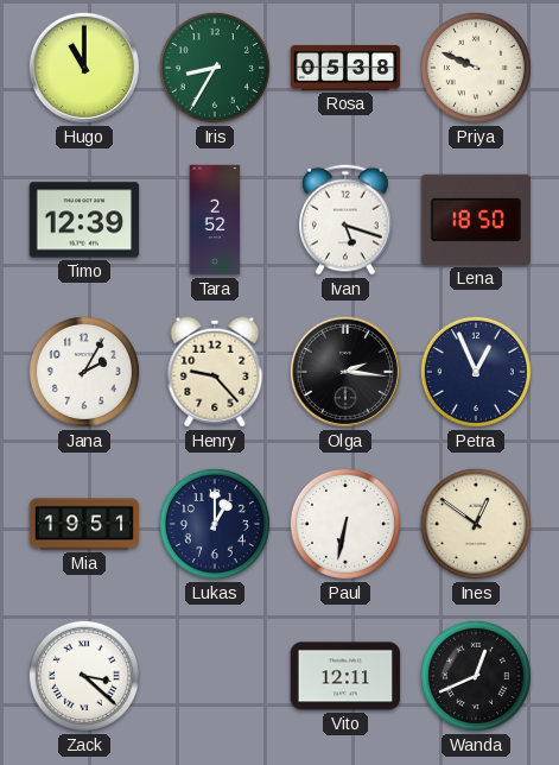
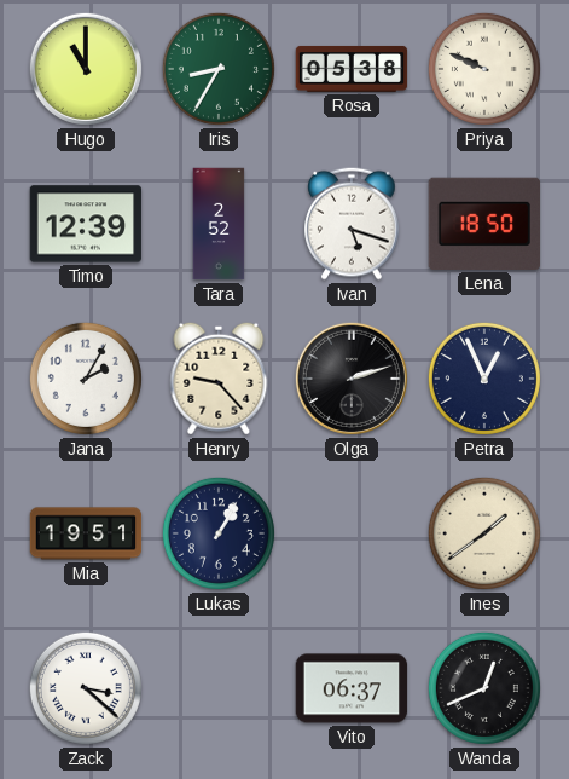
Olga: 2:16 -> 2:12
Lukas: 1:00 -> 1:05
Paul: 6:32 -> none
Ines: 12:51 -> 1:39
Vito: 12:11 -> 06:37
